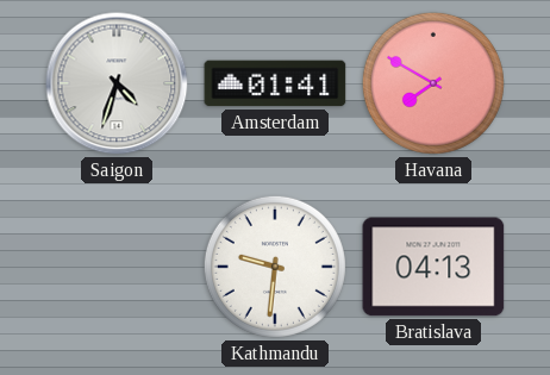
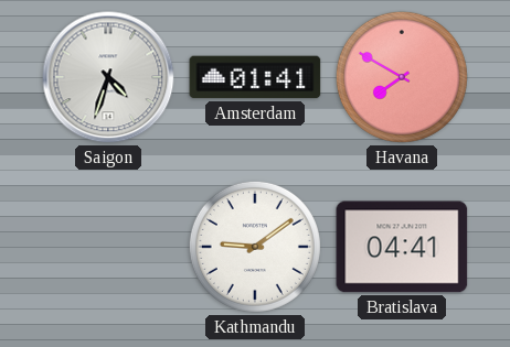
Kathmandu: 9:31 -> 9:09
Bratislava: 04:13 -> 04:41
